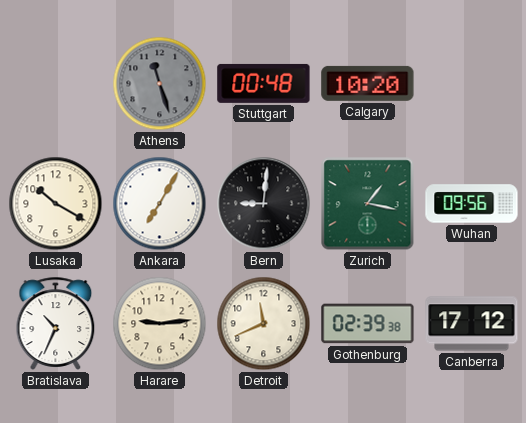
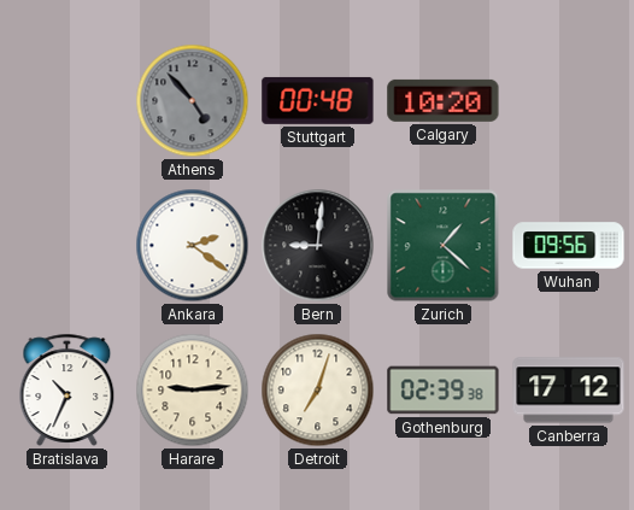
Athens: 11:27 -> 4:53
Lusaka: 10:20 -> none
Ankara: 7:05 -> 2:21
Zurich: 1:17 -> 1:22
Detroit: 11:41 -> 7:03
